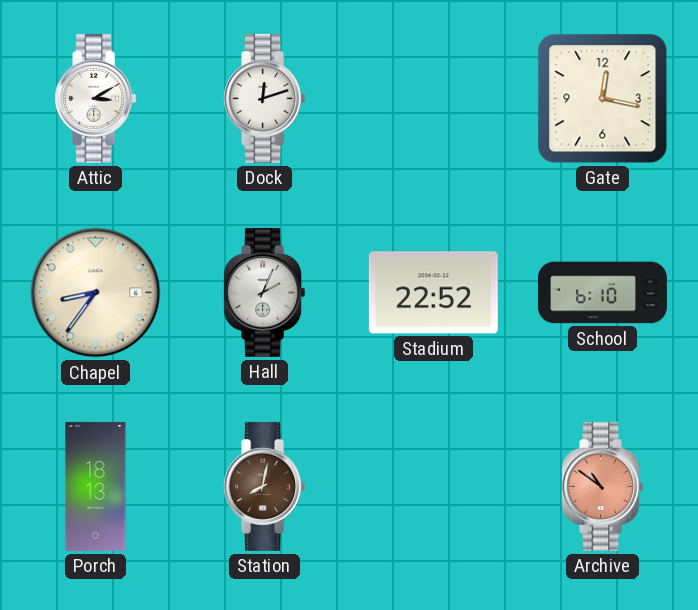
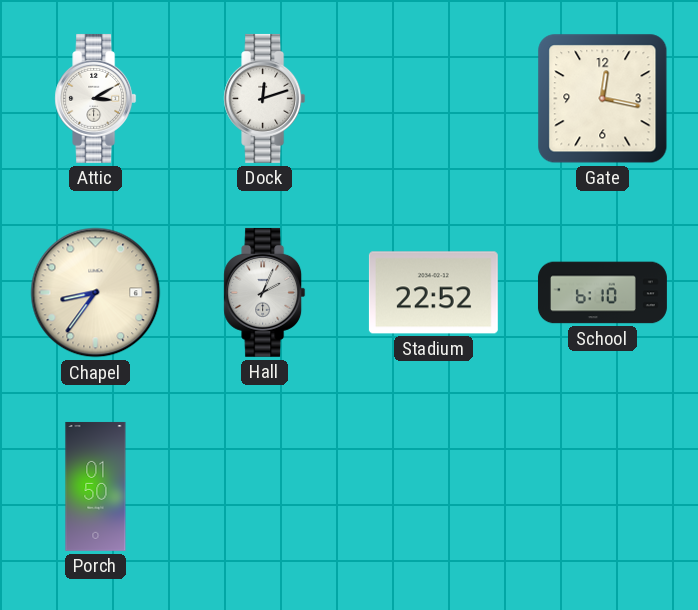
Porch: 18:13 -> 01:50
Station: 8:02 -> none
Archive: 10:51 -> none
